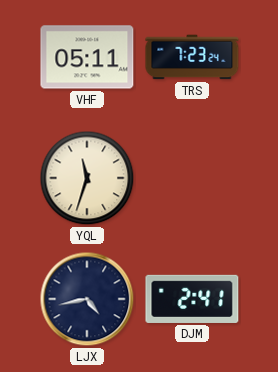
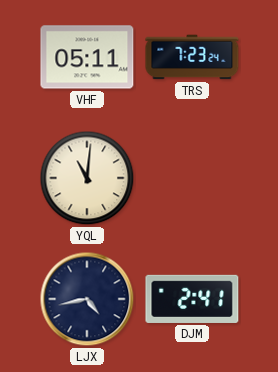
YQL: 11:33 -> 11:01
